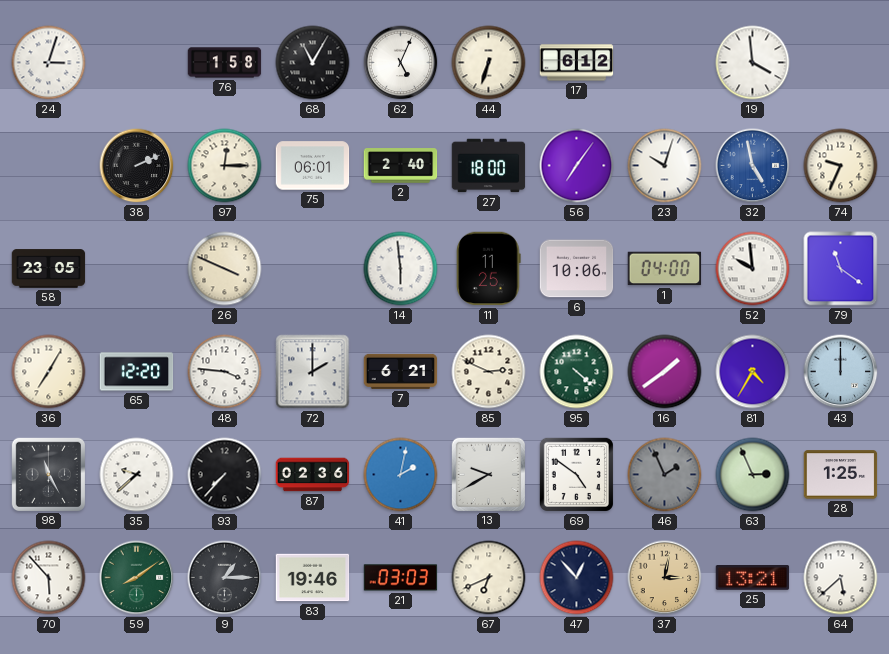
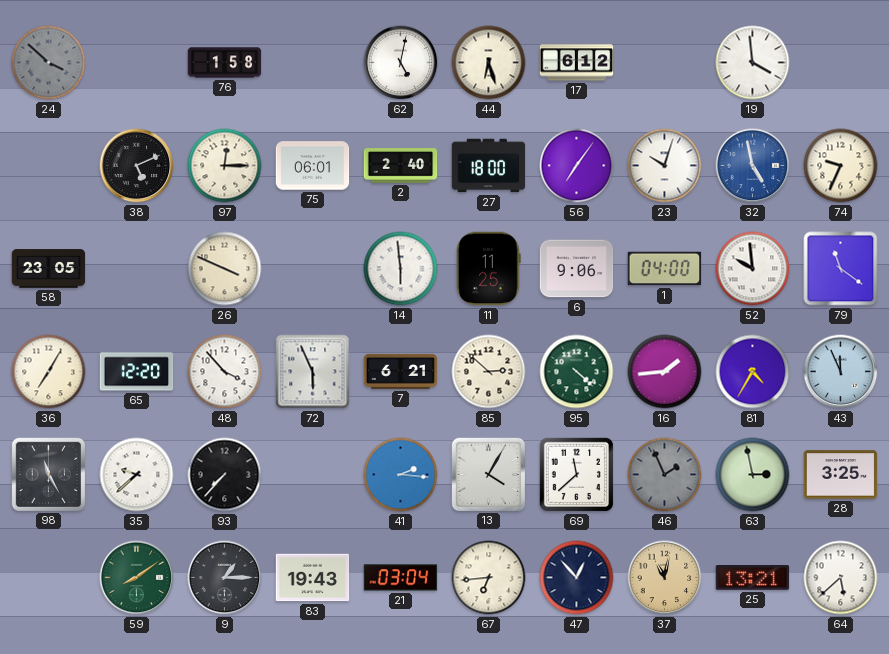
24: 3:03 -> 3:52
24 dial: white -> grey
68: 11:05 -> none
62: 5:04 -> 5:02
44: 6:33 -> 6:27
38: 2:11 -> 5:11
6: 10:06 -> 9:06
48: 3:46 -> 3:53
72: 2:00 -> 5:56
85: 2:49 -> 2:52
16: 1:39 -> 1:44
43: 12:00 -> 11:56
87: 02:36 -> none
41: 2:02 -> 2:16
13: 9:40 -> 4:05
69: 4:51 -> 11:38
63: 2:56 -> 2:58
28: 1:25 -> 3:25
70: 5:53 -> none
83: 19:46 -> 19:43
21: 03:03 -> 03:04
67: 6:41 -> 6:44
37: 3:02 -> 11:02
